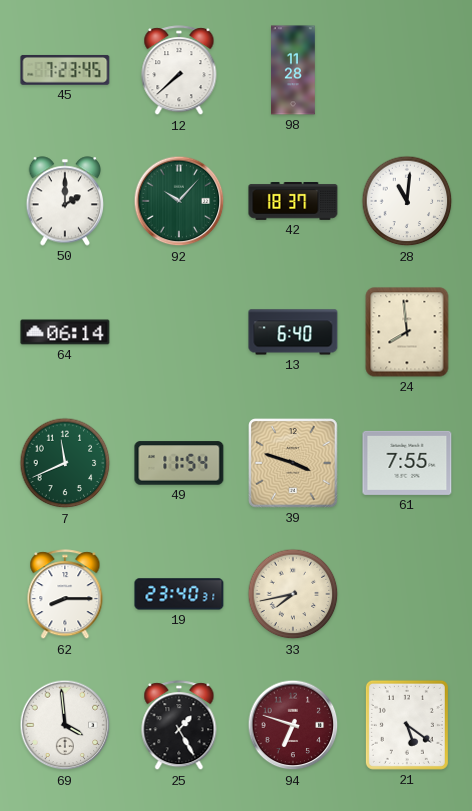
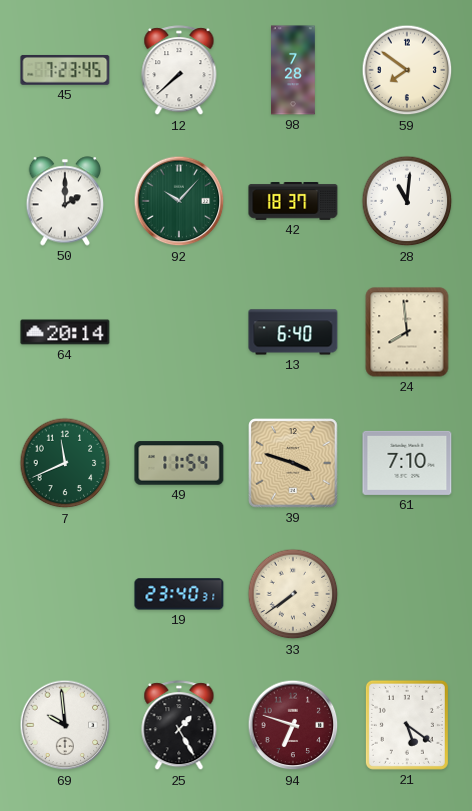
98: 11:28 -> 7:28
59: none -> 7:51
64: 06:14 -> 20:14
61: 7:55 -> 7:10
62: 8:15 -> none
33: 7:43 -> 7:39
69: 3:59 -> 9:59
